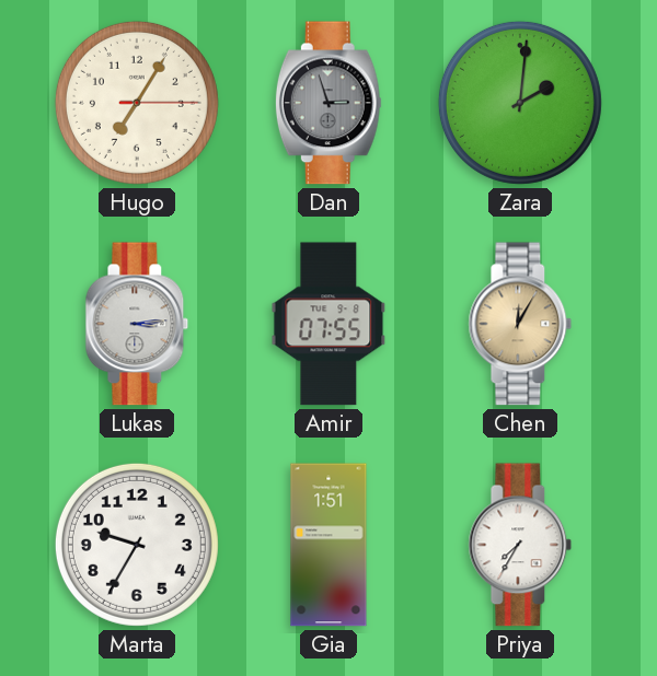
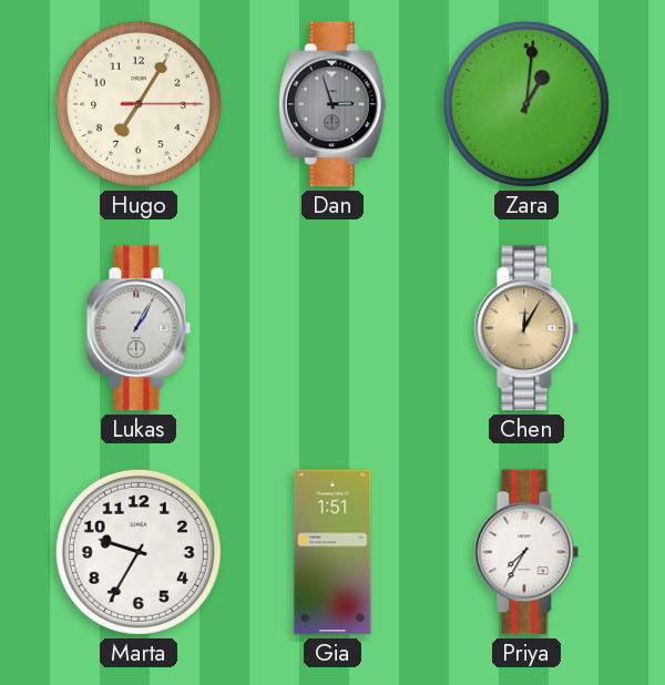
Zara: 2:01 -> 1:01
Lukas: 3:14 -> 1:05
Amir: 07:55 -> none
